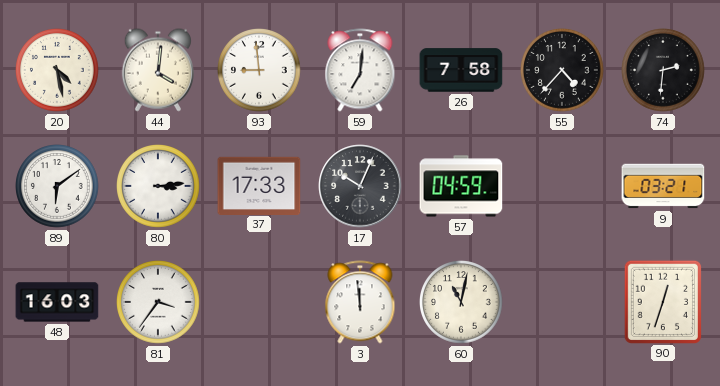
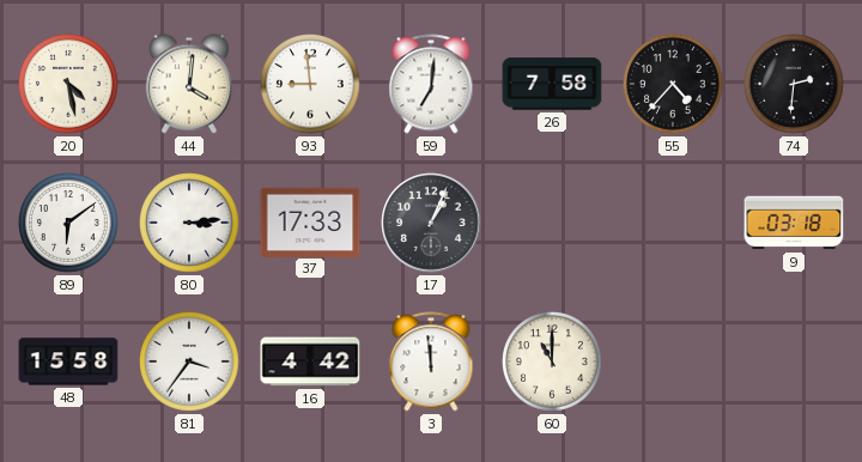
17: 10:04 -> 1:04
57: 04:59 -> none
9: 03:21 -> 03:18
48: 16:03 -> 15:58
16: none -> 4:42
60: 11:02 -> 11:00
90: 12:33 -> none
